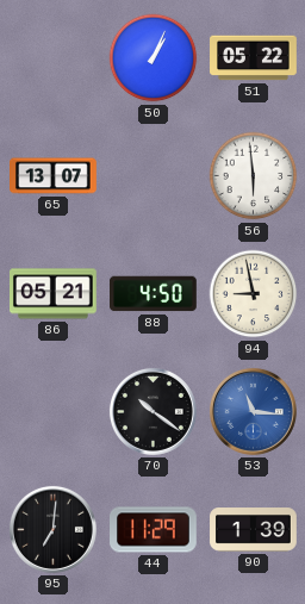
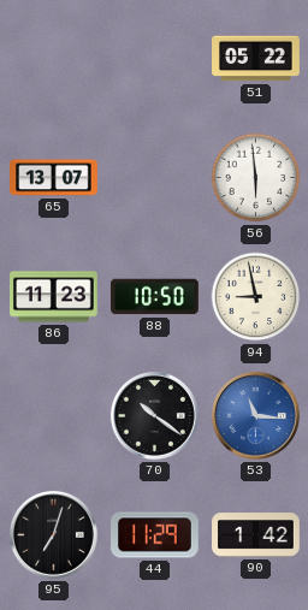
50: 1:04 -> none
86: 05:21 -> 11:23
88: 4:50 -> 10:50
95: 7:01 -> 7:03
90: 1:39 -> 1:42
